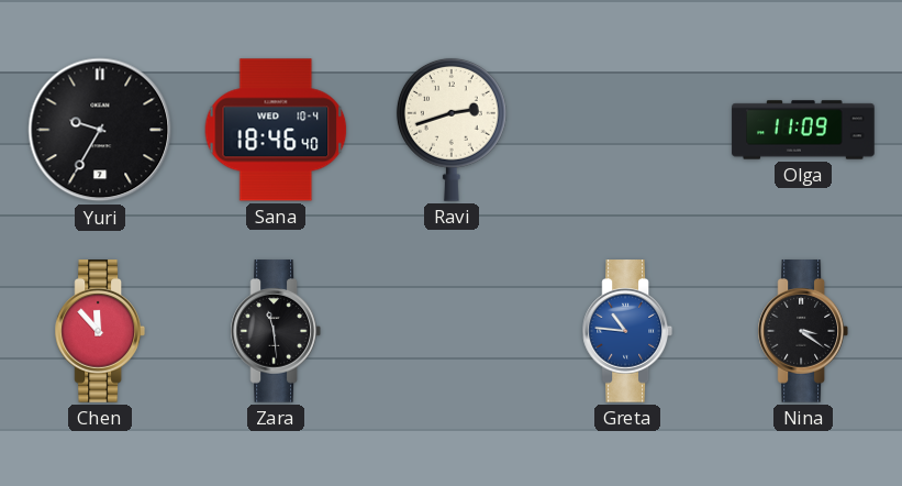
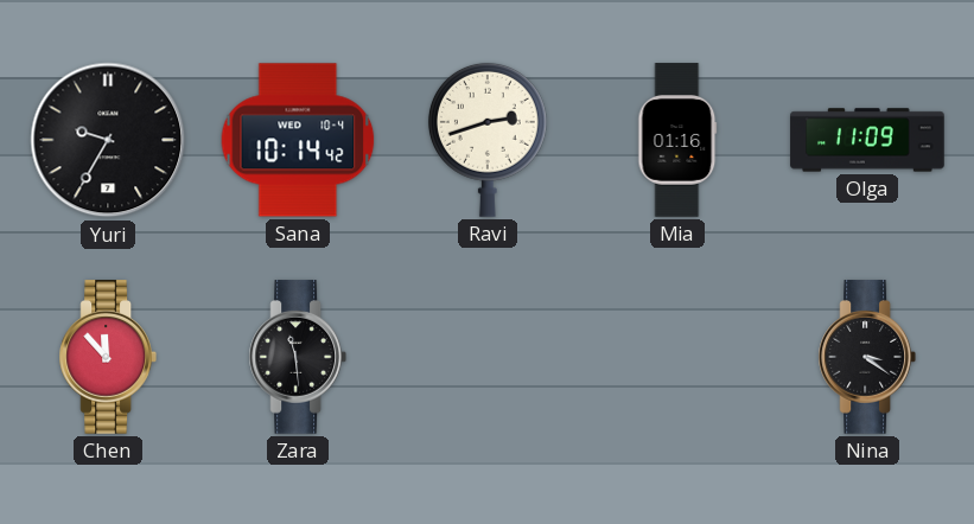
Sana: 18:46 -> 10:14
Mia: none -> 01:16
Greta: 10:46 -> none
